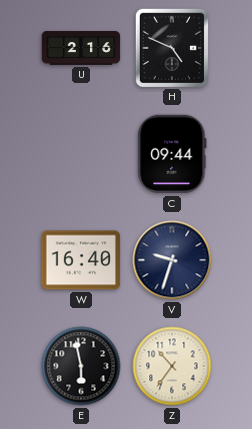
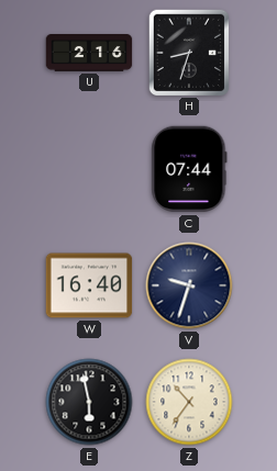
H: 4:49 -> 8:33
C: 09:44 -> 07:44
